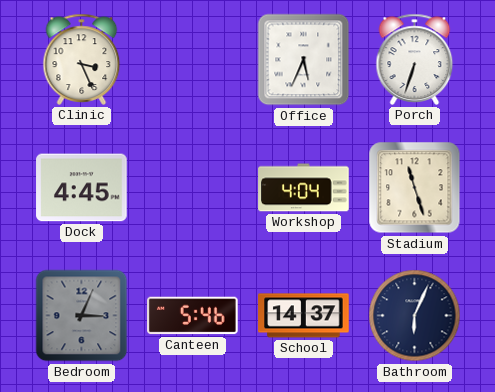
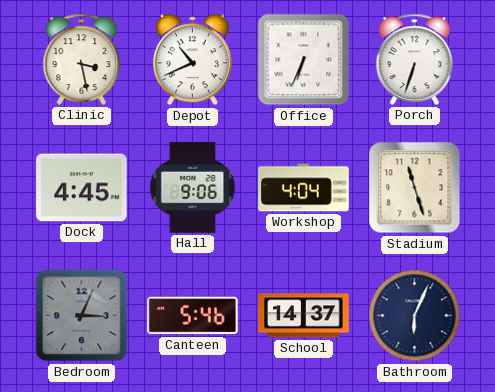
Clinic: 3:26 -> 3:28
Depot: none -> 10:41
Office: 5:34 -> 6:34
Hall: none -> 9:06
